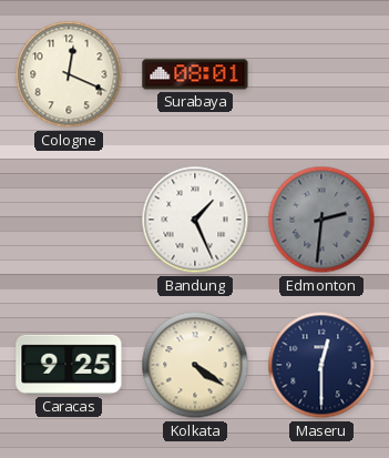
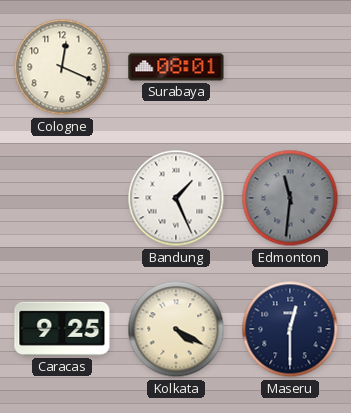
Edmonton: 2:31 -> 11:31
Kolkata: 4:21 -> 4:20
